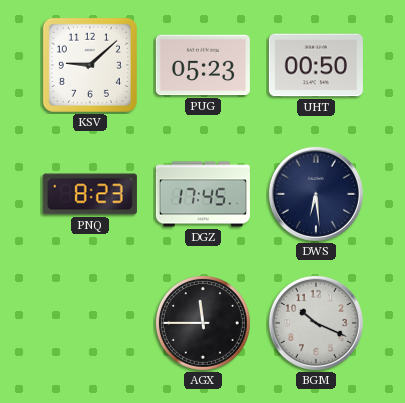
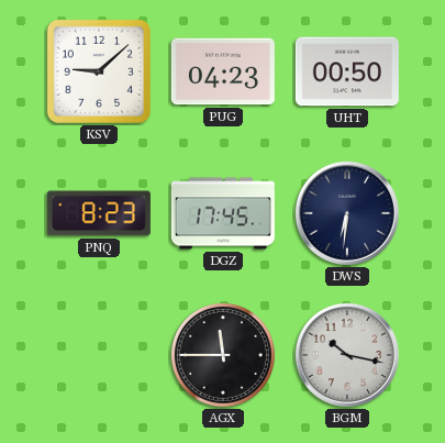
PUG: 05:23 -> 04:23
DWS: 6:29 -> 6:31
BGM: 10:19 -> 10:17
